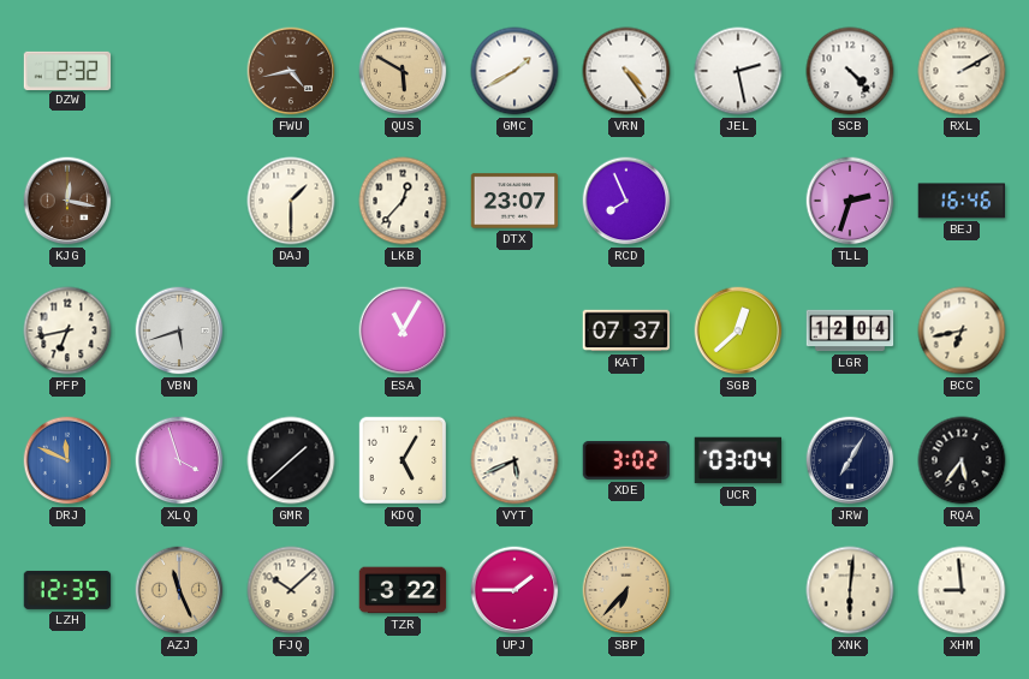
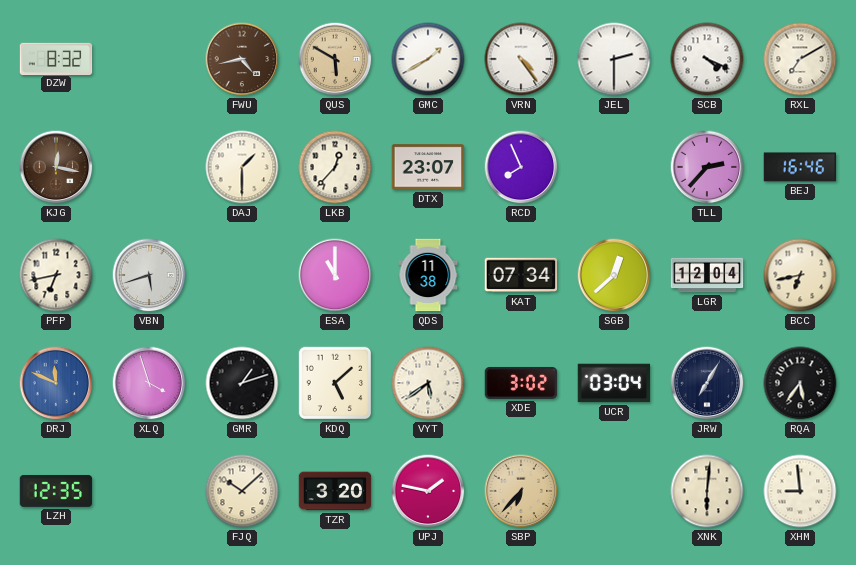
DZW: 2:32 -> 8:32
JEL: 2:28 -> 2:30
SCB: 4:23 -> 4:19
RXL: 2:10 -> 7:10
TLL: 2:33 -> 2:37
ESA: 11:05 -> 11:00
QDS: none -> 11:38
KAT: 07:37 -> 07:34
GMR: 1:38 -> 1:12
KDQ: 5:05 -> 5:08
VYT: 5:41 -> 5:39
AZJ: 11:26 -> none
TZR: 3:22 -> 3:20
UPJ: 1:45 -> 1:47
